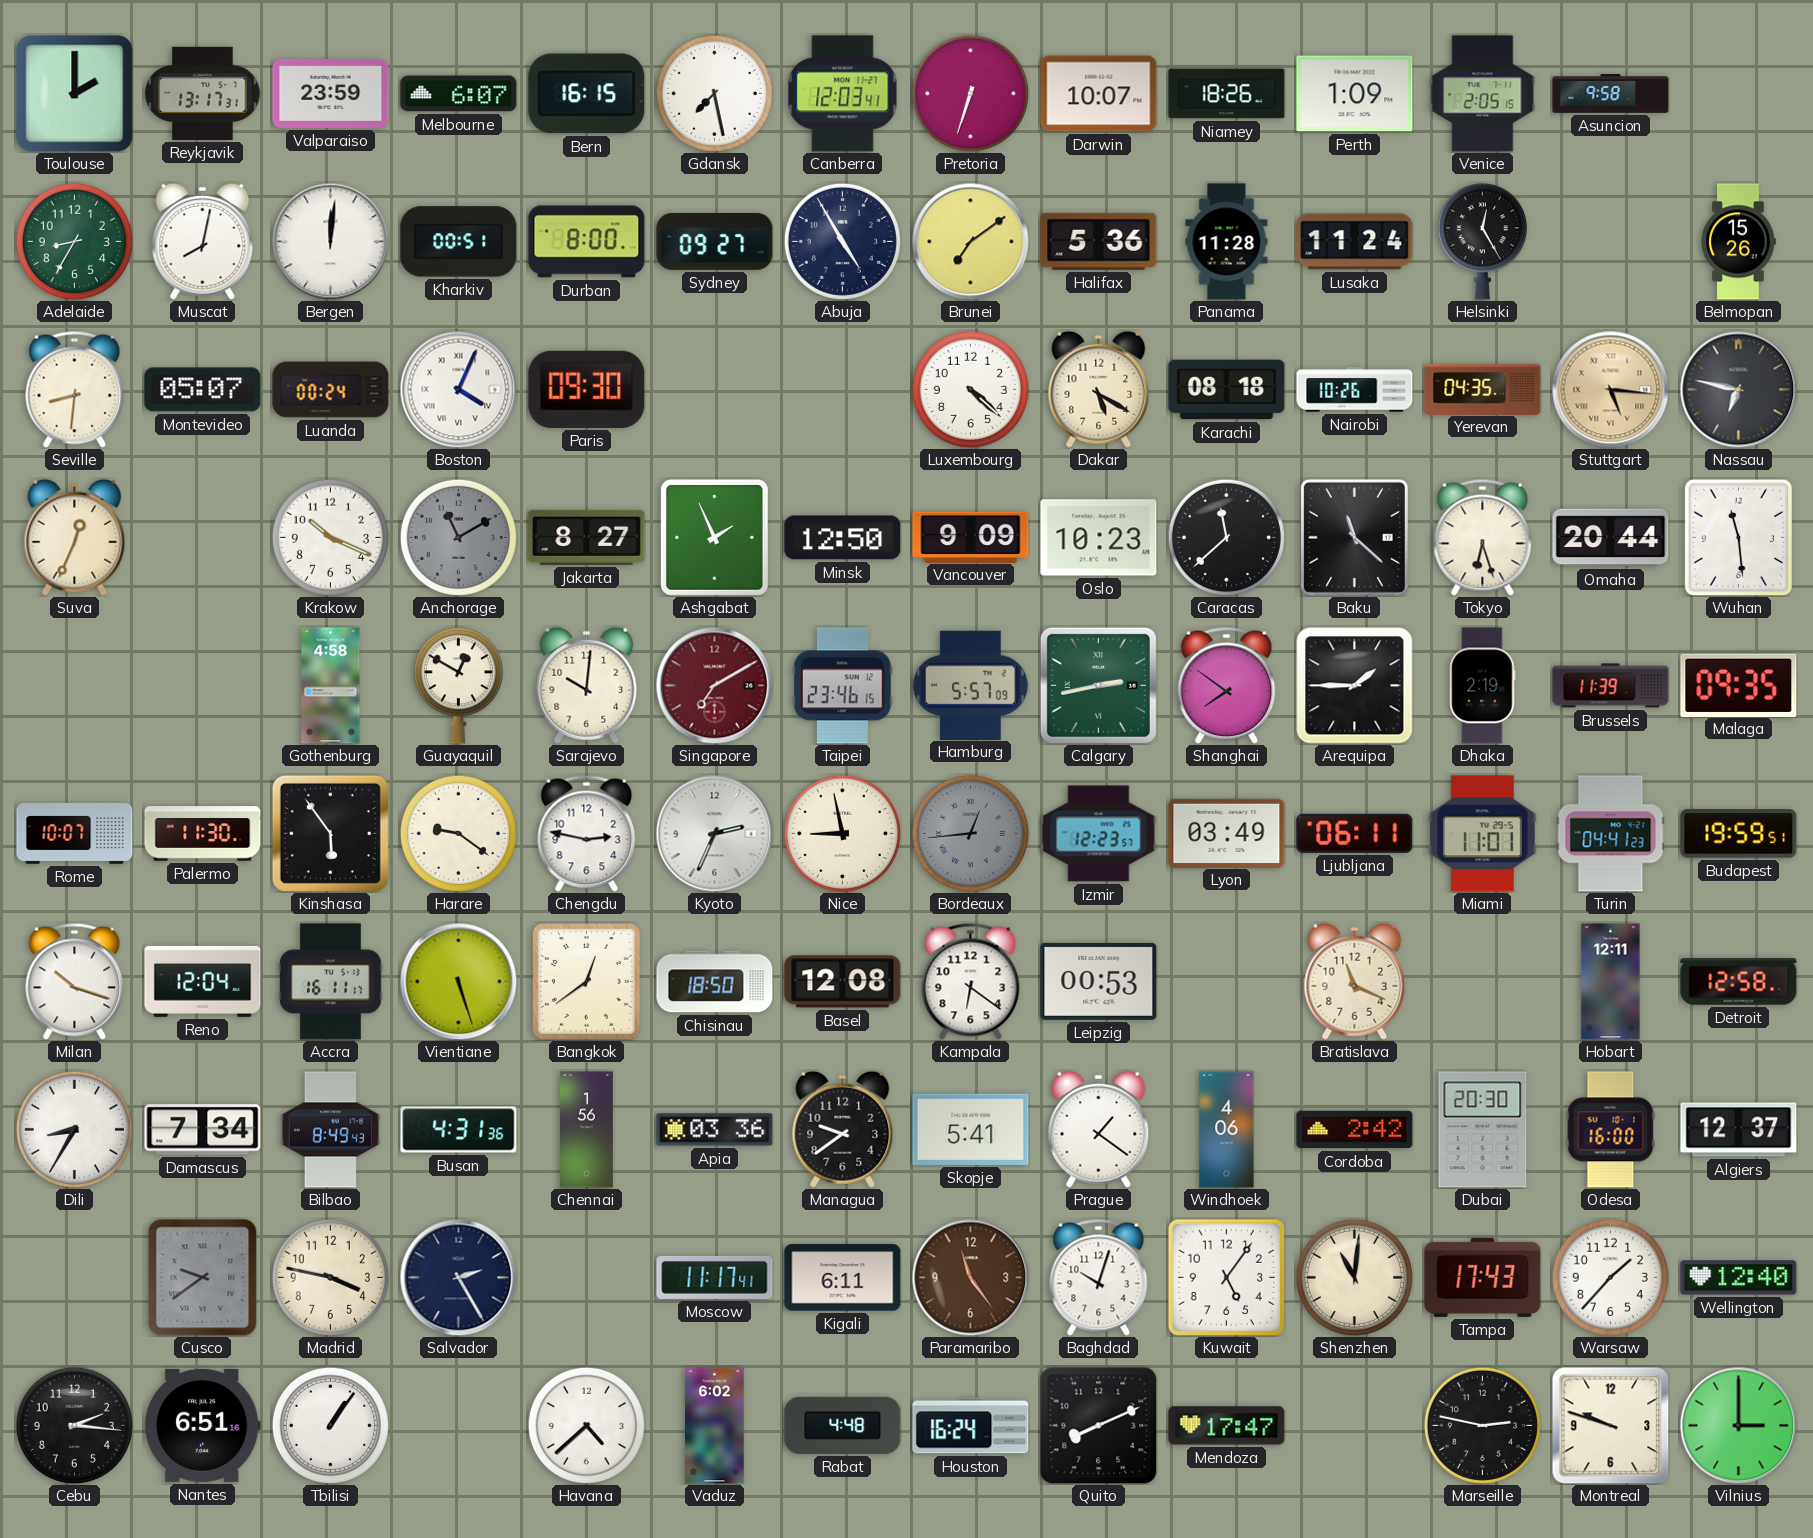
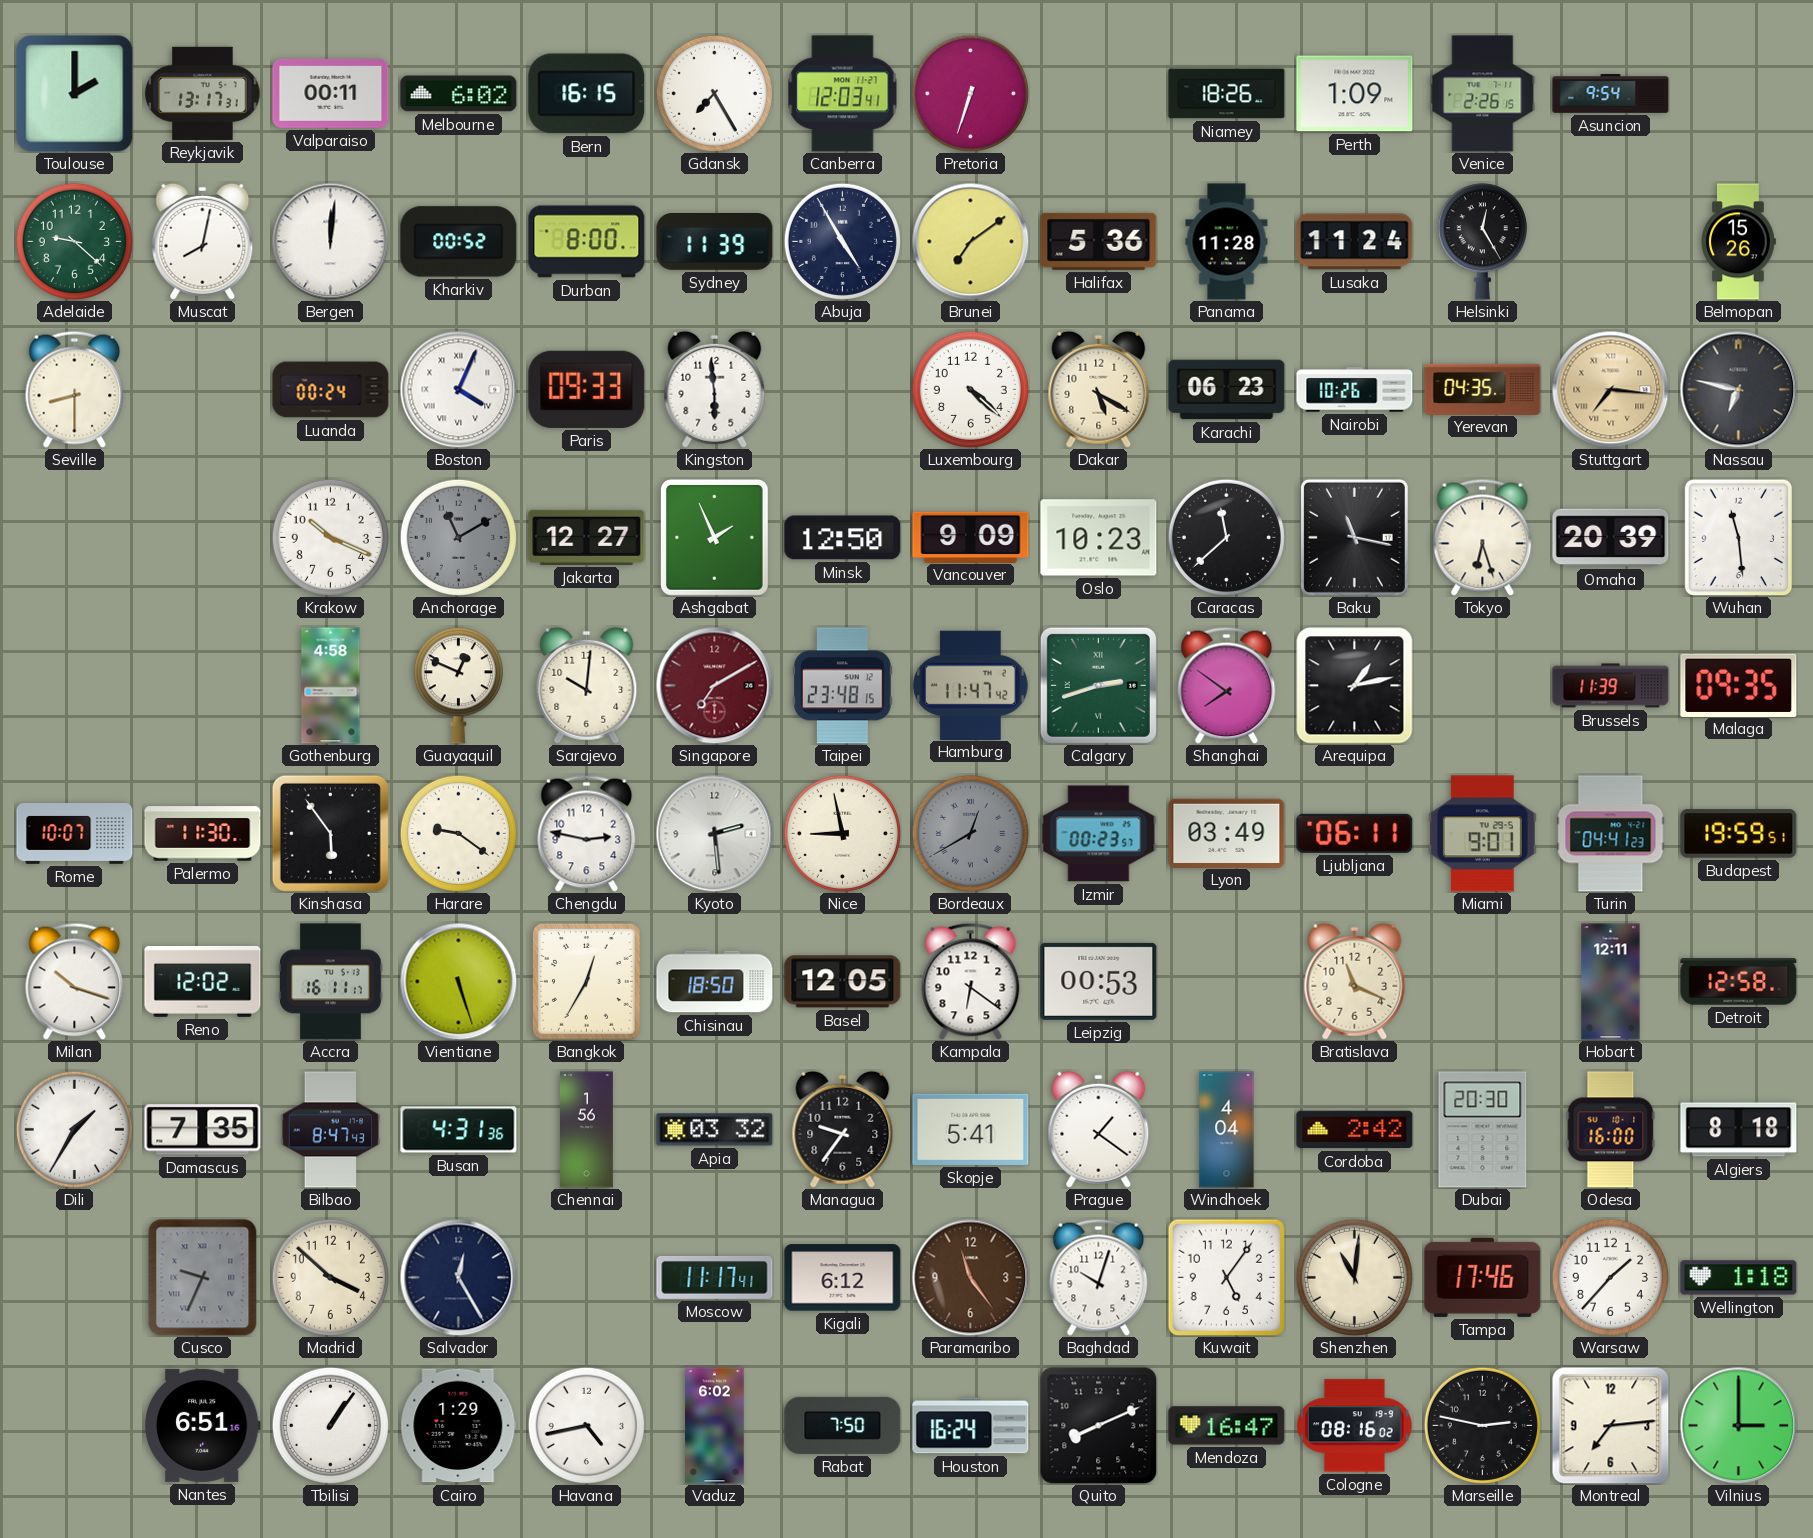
Valparaiso: 23:59 -> 00:11
Melbourne: 6:07 -> 6:02
Gdansk: 7:28 -> 7:25
Darwin: 10:07 -> none
Venice: 2:05 -> 2:26
Asuncion: 9:58 -> 9:54
Adelaide: 8:35 -> 9:22
Kharkiv: 00:51 -> 00:52
Sydney: 09:27 -> 11:39
Seville: 8:31 -> 8:30
Montevideo: 05:07 -> none
Paris: 09:30 -> 09:33
Kingston: none -> 5:59
Karachi: 08:18 -> 06:23
Stuttgart: 5:16 -> 7:16
Suva: 12:34 -> none
Jakarta: 8:27 -> 12:27
Baku: 11:22 -> 11:17
Omaha: 20:44 -> 20:39
Guayaquil: 12:50 -> 12:49
Taipei: 23:46 -> 23:48
Hamburg: 5:57 -> 11:47
Calgary: 2:43 -> 2:42
Arequipa: 1:45 -> 1:13
Dhaka: 2:19 -> none
Kyoto: 2:34 -> 2:29
Bordeaux: 12:44 -> 12:40
Izmir: 12:23 -> 00:23
Miami: 11:01 -> 9:01
Reno: 12:04 -> 12:02
Bangkok: 12:39 -> 12:35
Basel: 12:08 -> 12:05
Dili: 8:35 -> 1:35
Damascus: 7:34 -> 7:35
Bilbao: 8:49 -> 8:47
Apia: 03:36 -> 03:32
Managua: 9:39 -> 9:36
Windhoek: 4:06 -> 4:04
Algiers: 12:37 -> 8:18
Cusco: 9:39 -> 9:34
Madrid: 3:47 -> 3:52
Salvador: 2:25 -> 12:25
Kigali: 6:11 -> 6:12
Tampa: 17:43 -> 17:46
Wellington: 12:40 -> 1:18
Cebu: 2:16 -> none
Cairo: none -> 1:29
Havana: 4:38 -> 4:43
Rabat: 4:48 -> 7:50
Mendoza: 17:47 -> 16:47
Cologne: none -> 08:16
Montreal: 9:48 -> 7:14
